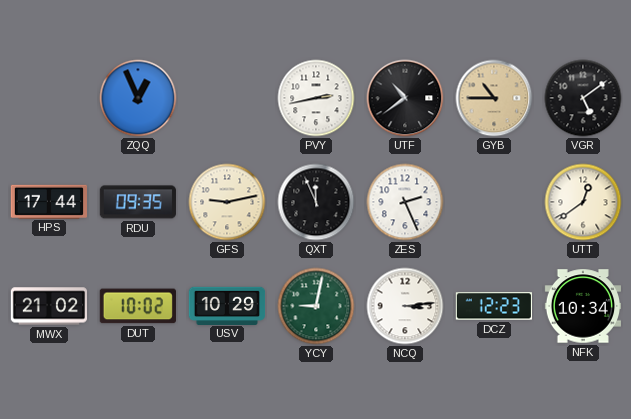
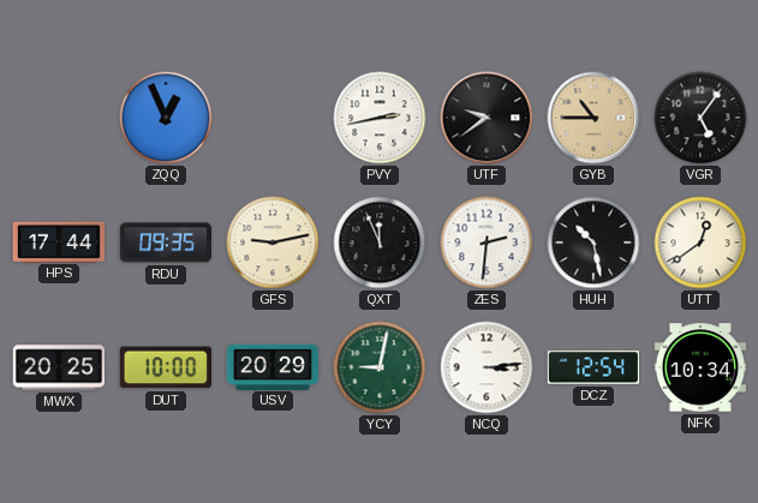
UTF: 10:39 -> 9:39
VGR: 5:09 -> 5:06
ZES: 2:26 -> 2:31
HUH: none -> 10:28
MWX: 21:02 -> 20:25
DUT: 10:02 -> 10:00
USV: 10:29 -> 20:29
DCZ: 12:23 -> 12:54
